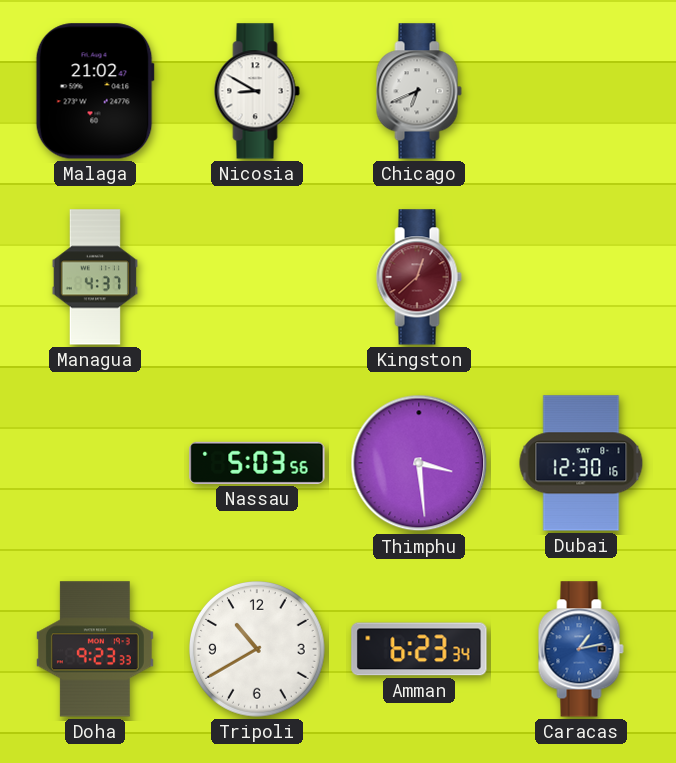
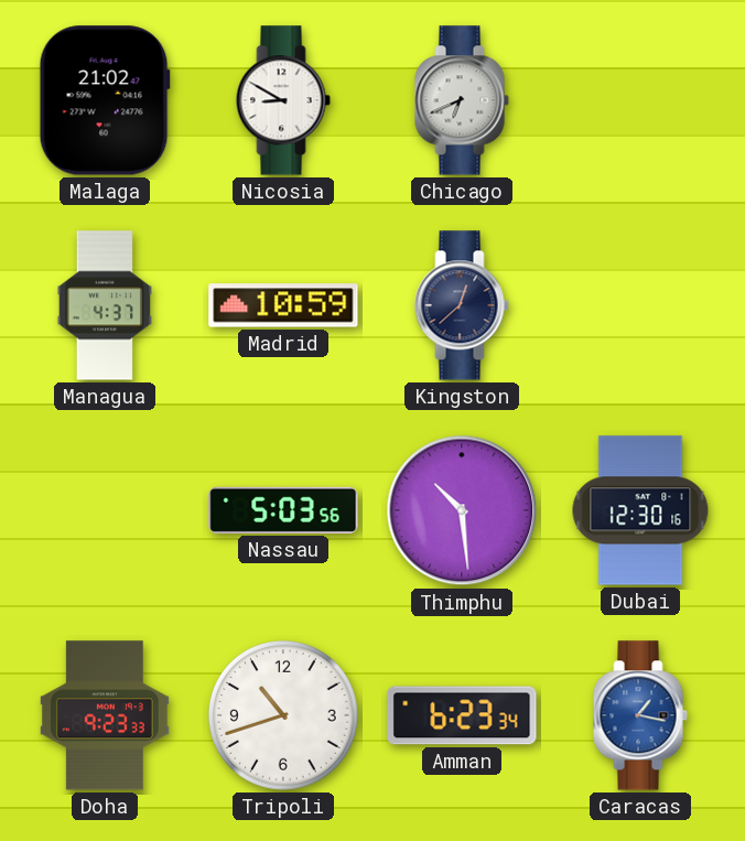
Madrid: none -> 10:59
Kingston dial: burgundy -> navy
Thimphu: 3:29 -> 10:29
Tripoli: 10:40 -> 10:42
Caracas: 1:13 -> 1:17
